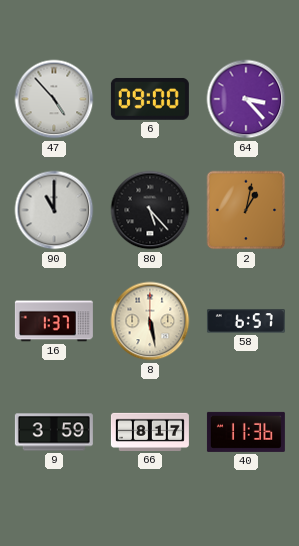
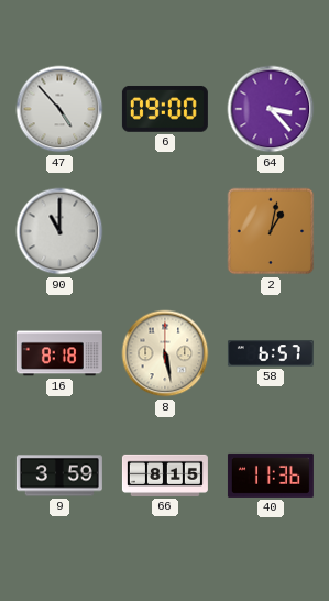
80: 5:23 -> none
16: 1:37 -> 8:18
66: 8:17 -> 8:15
